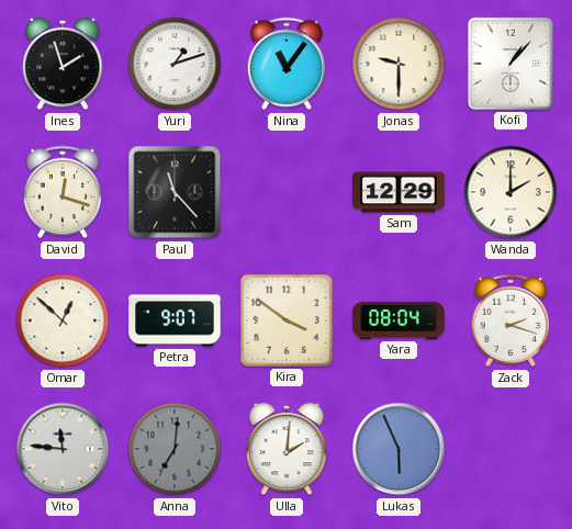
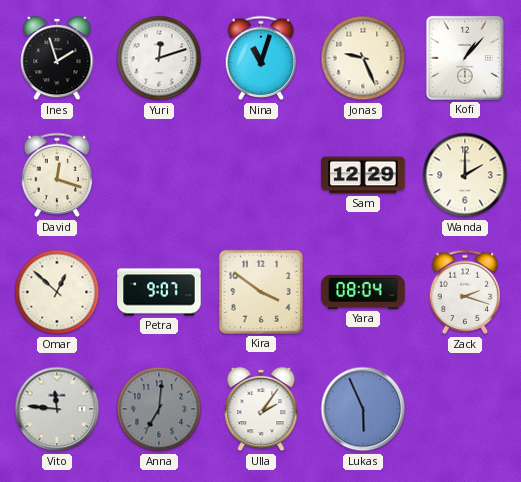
Yuri: 1:12 -> 12:12
Nina: 11:06 -> 11:03
Jonas: 9:30 -> 9:26
Paul: 11:23 -> none
Ulla: 2:01 -> 2:06
